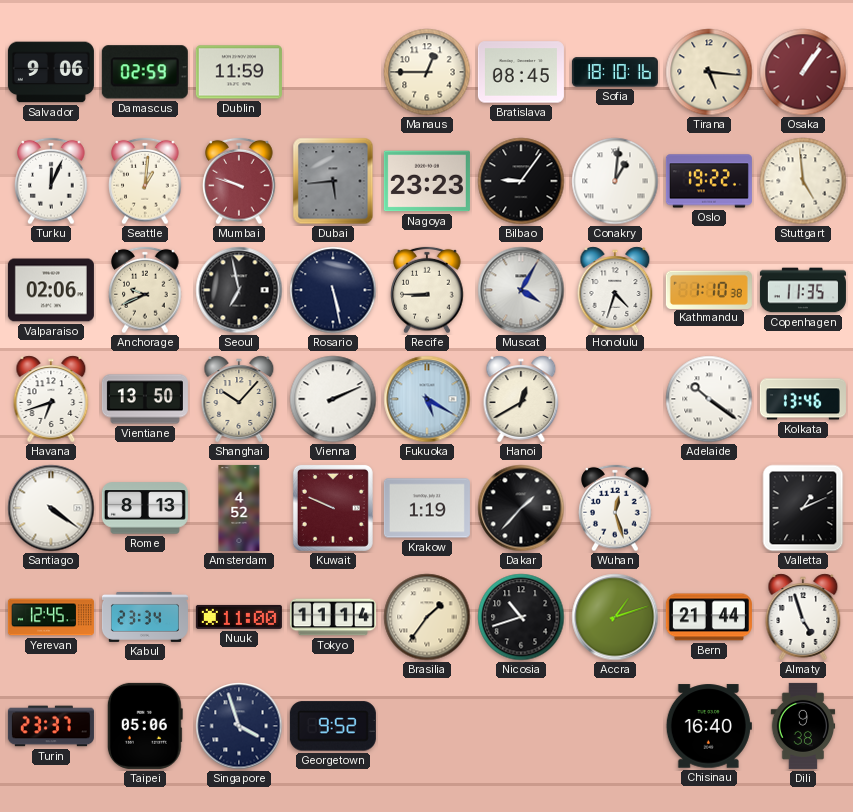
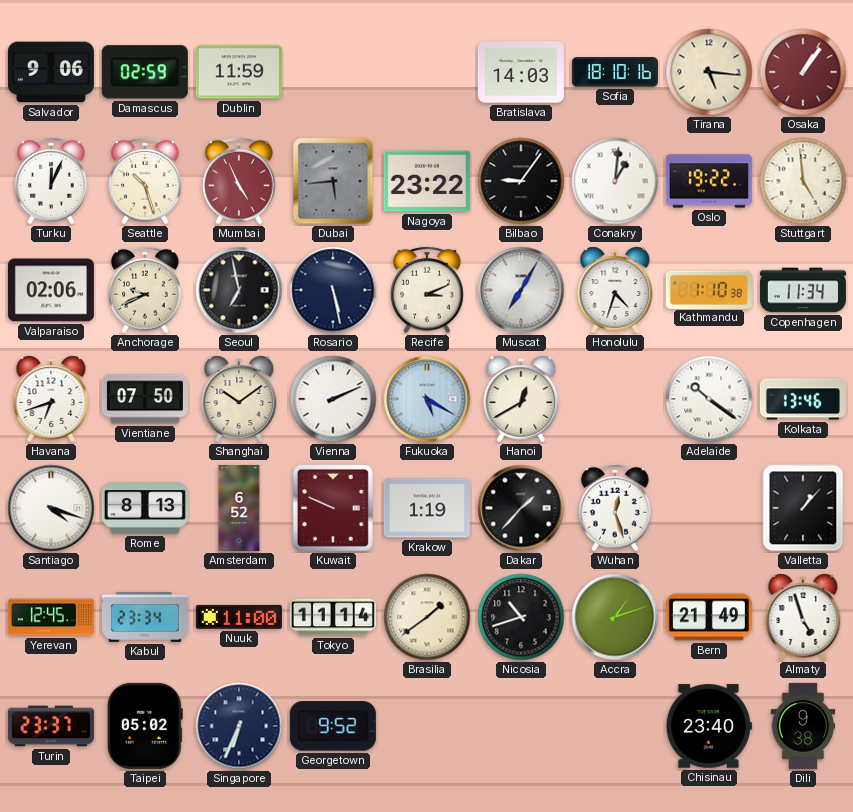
Manaus: 12:45 -> none
Bratislava: 08:45 -> 14:03
Seattle: 1:01 -> 10:27
Mumbai: 9:48 -> 4:56
Nagoya: 23:23 -> 23:22
Recife: 8:45 -> 3:11
Muscat: 4:05 -> 7:05
Copenhagen: 11:35 -> 11:34
Vientiane: 13:50 -> 07:50
Shanghai: 10:07 -> 10:09
Santiago: 4:21 -> 4:18
Amsterdam: 4:52 -> 6:52
Valletta: 1:11 -> 1:07
Brasilia: 1:36 -> 1:39
Bern: 21:44 -> 21:49
Taipei: 05:06 -> 05:02
Singapore: 3:57 -> 6:34
Chisinau: 16:40 -> 23:40
